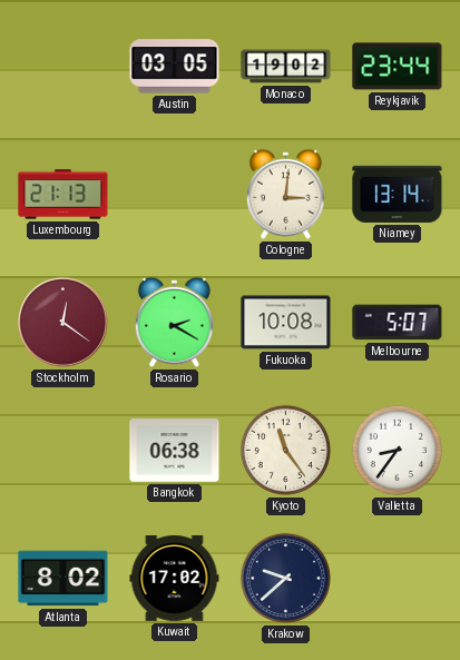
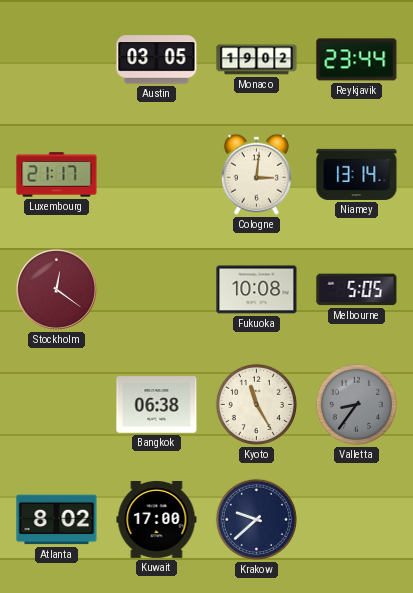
Luxembourg: 21:13 -> 21:17
Rosario: 2:20 -> none
Melbourne: 5:07 -> 5:05
Kyoto: 11:24 -> 11:25
Valletta dial: white -> grey
Kuwait: 17:02 -> 17:00
